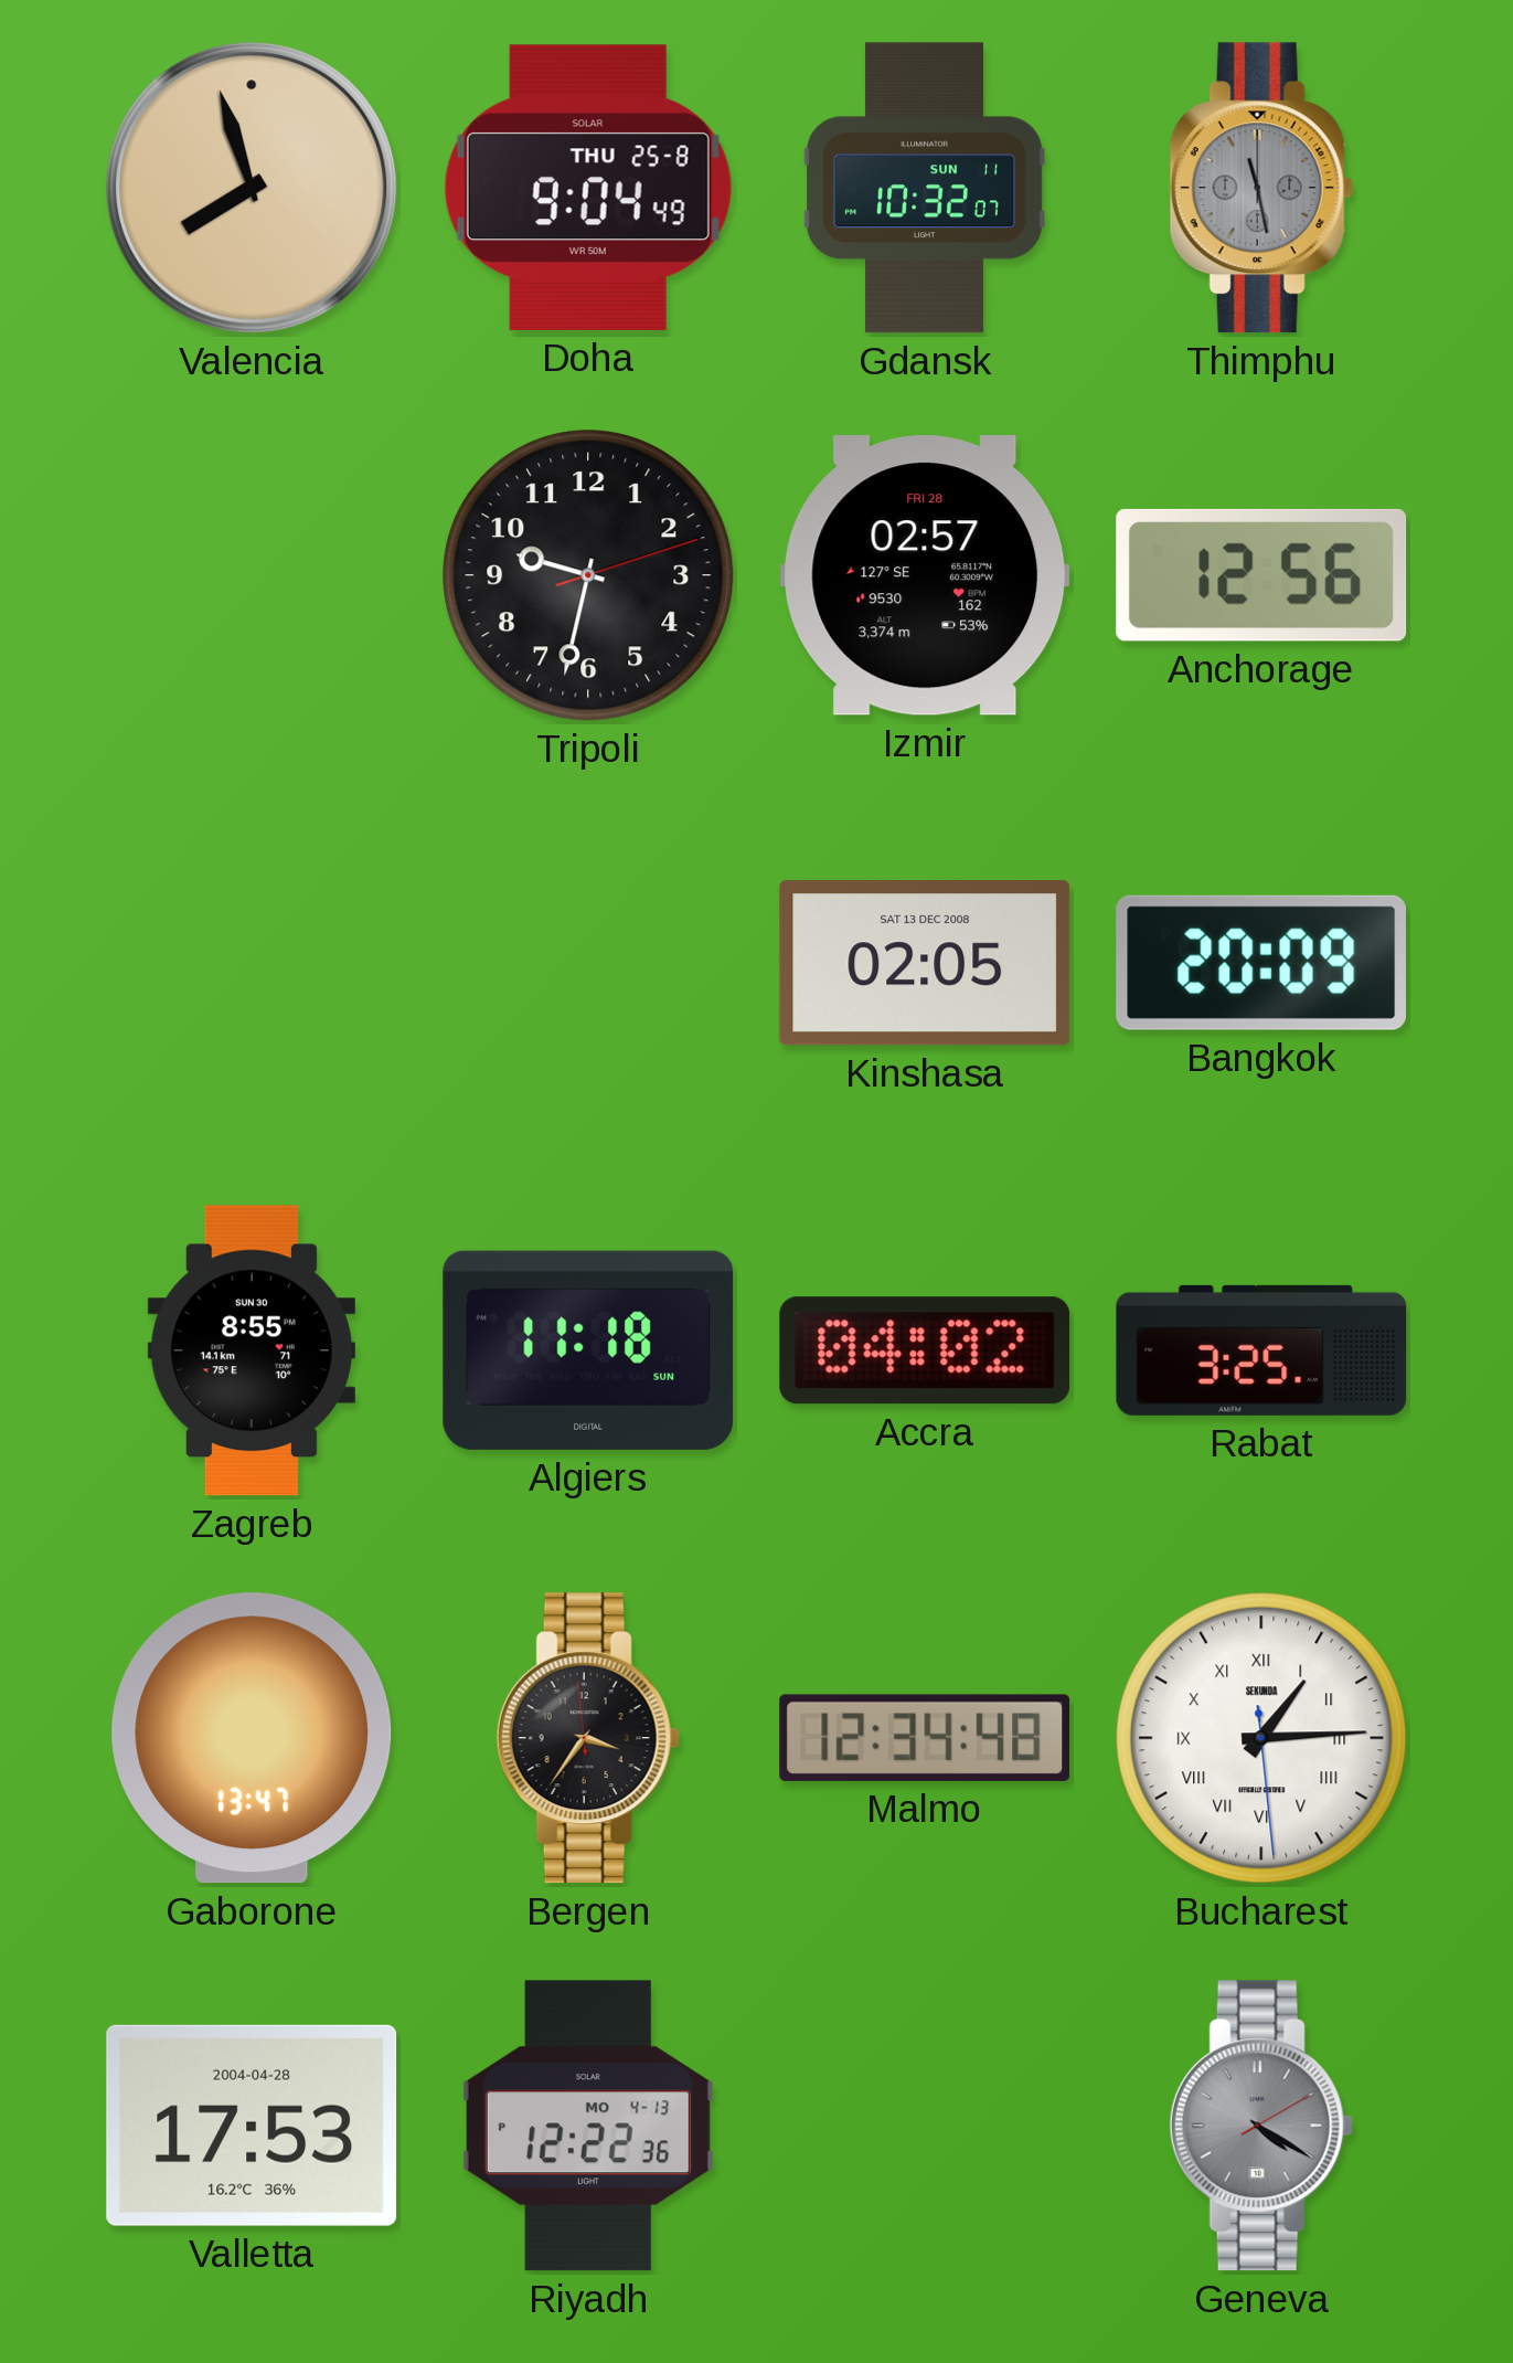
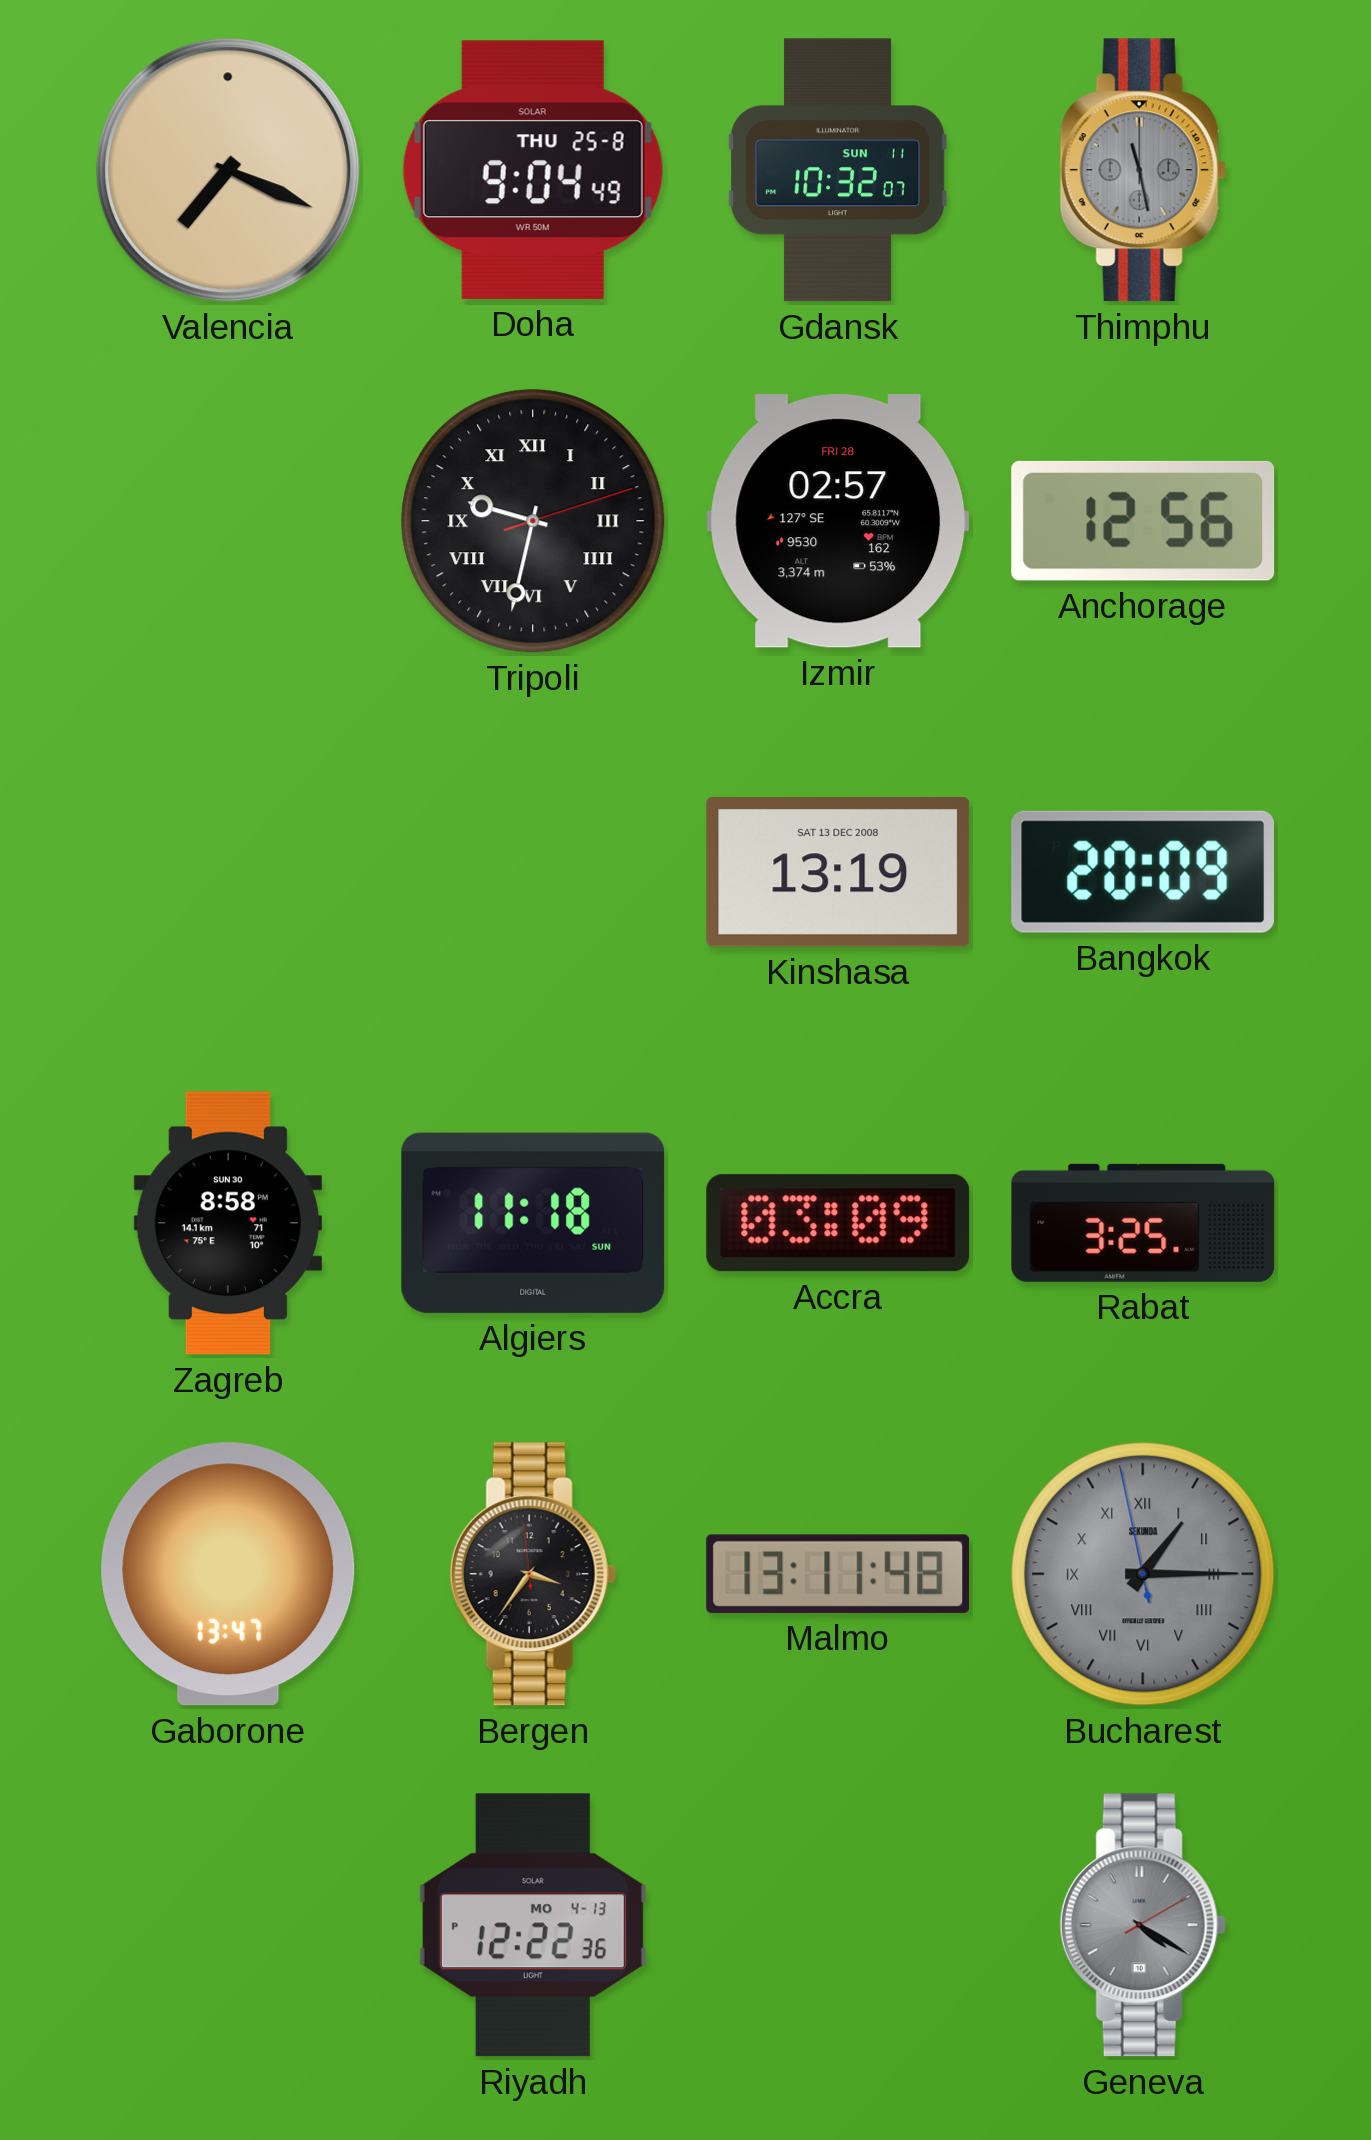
Valencia: 7:57 -> 7:19
Tripoli numerals: Arabic -> Roman
Kinshasa: 02:05 -> 13:19
Zagreb: 8:55 -> 8:58
Accra: 04:02 -> 03:09
Malmo: 12:34 -> 13:11
Bucharest: 1:14:29 -> 1:14:58
Bucharest dial: white -> grey
Valletta: 17:53 -> none
